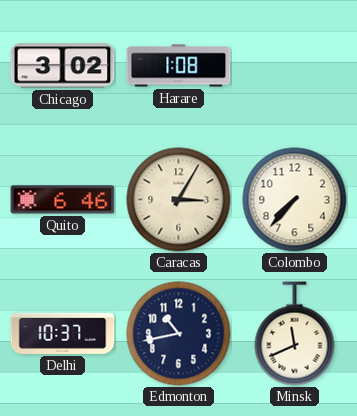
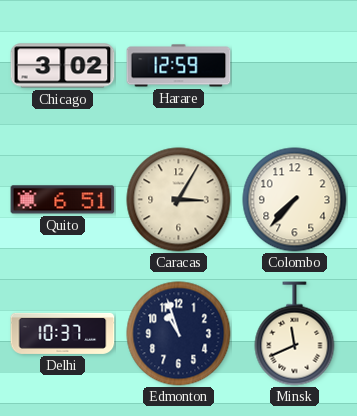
Harare: 1:08 -> 12:59
Quito: 6:46 -> 6:51
Edmonton: 10:43 -> 10:57
